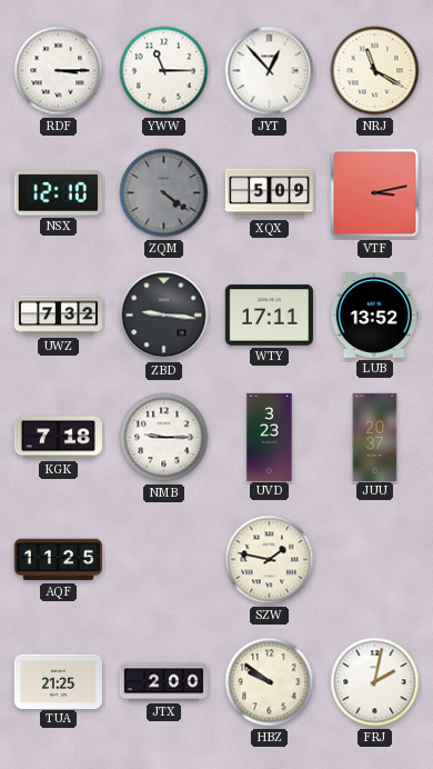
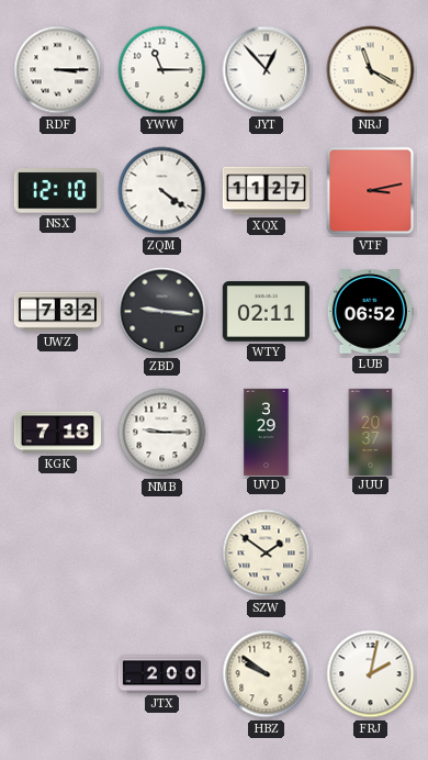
ZQM dial: grey -> white
XQX: 5:09 -> 11:27
WTY: 17:11 -> 02:11
LUB: 13:52 -> 06:52
UVD: 3:23 -> 3:29
AQF: 11:25 -> none
SZW: 1:47 -> 1:51
TUA: 21:25 -> none
